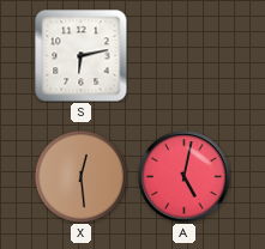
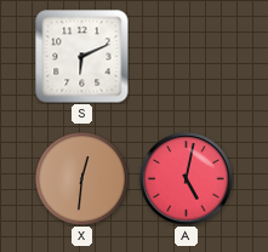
S: 6:13 -> 6:11
X: 12:29 -> 12:31
